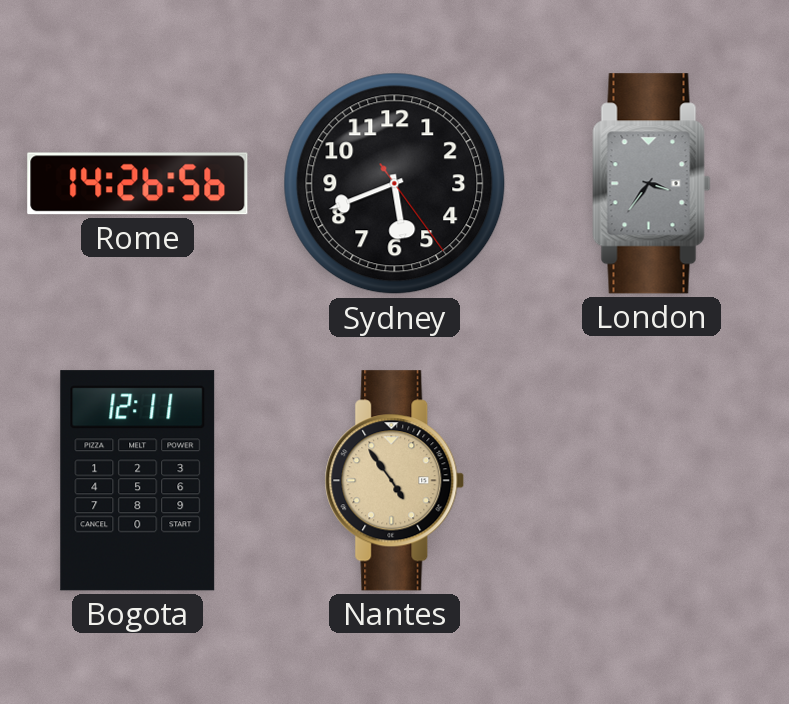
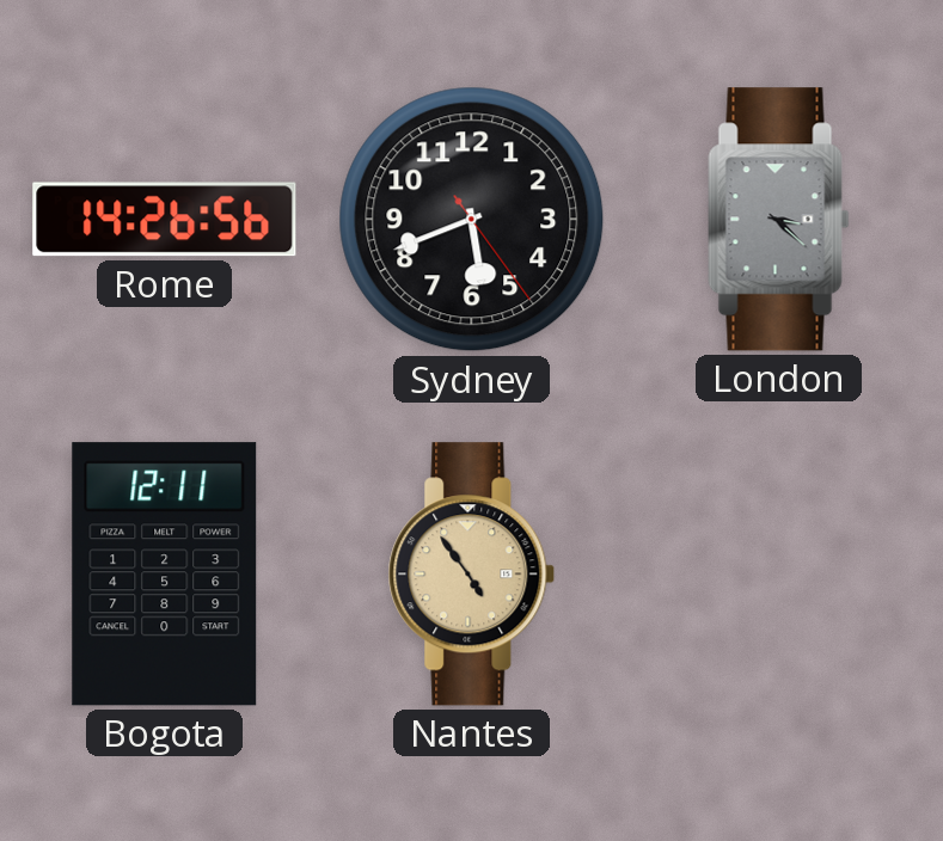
London: 3:36 -> 3:22
